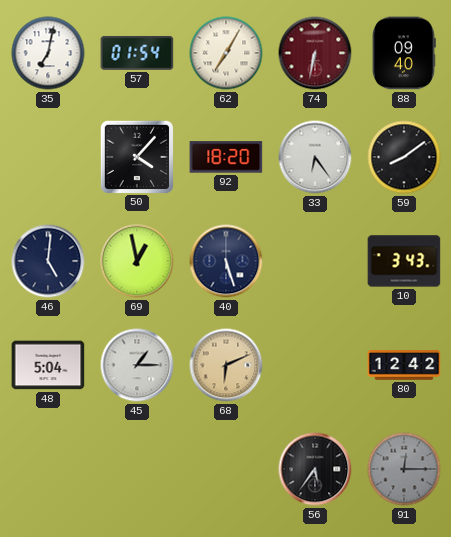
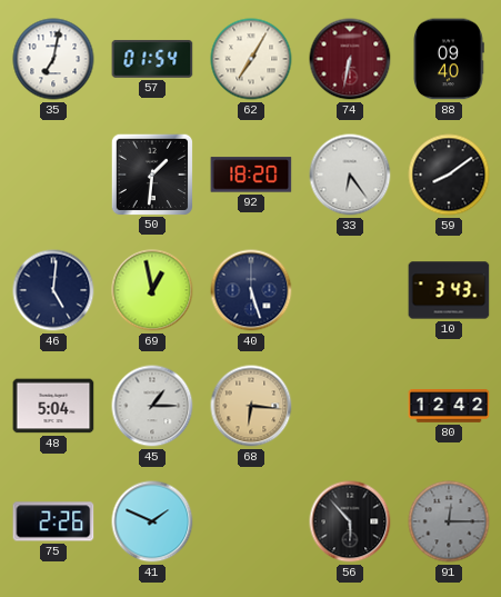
50: 4:07 -> 1:31
68: 6:11 -> 6:16
75: none -> 2:26
41: none -> 1:49
56: 5:36 -> 5:53
